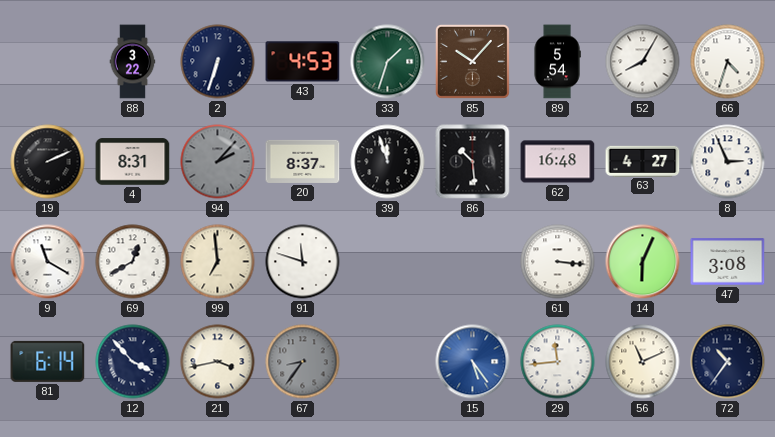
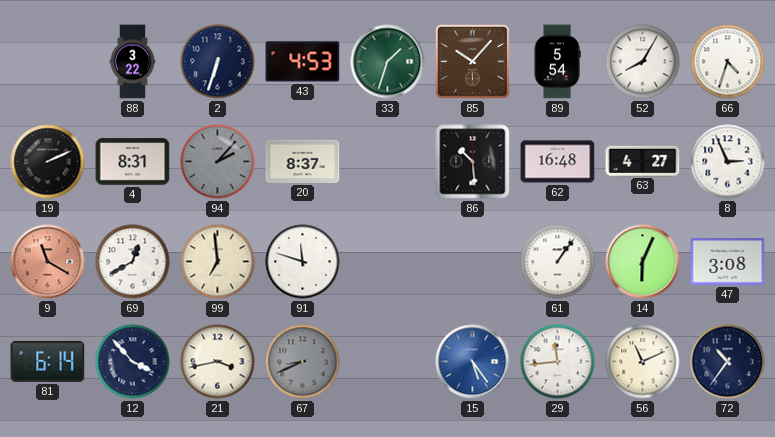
39: 11:57 -> none
9 dial: white -> salmon
61: 3:16 -> 1:06
67: 8:36 -> 8:41
